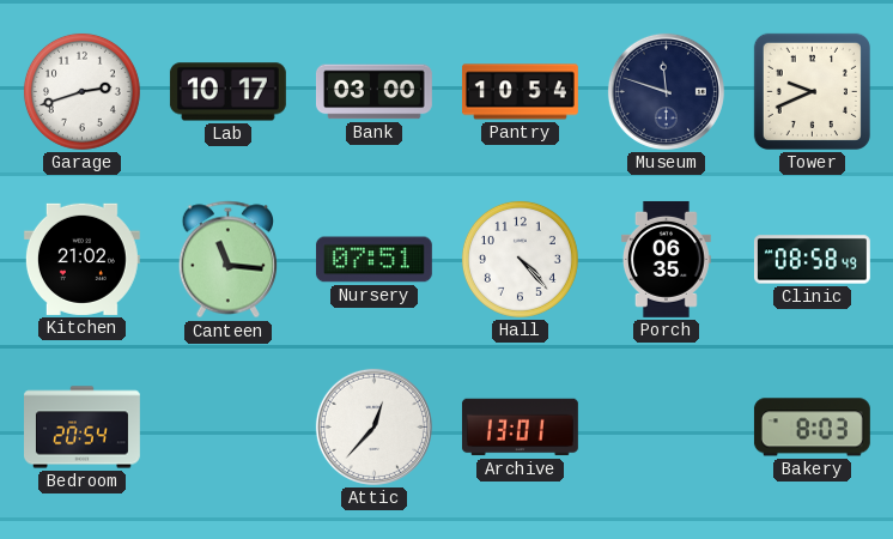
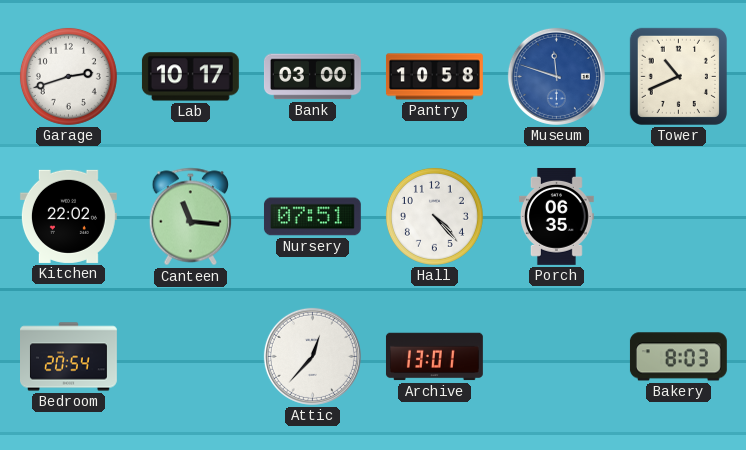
Pantry: 10:54 -> 10:58
Museum dial: navy -> blue
Tower: 9:41 -> 10:41
Kitchen: 21:02 -> 22:02
Clinic: 08:58 -> none
